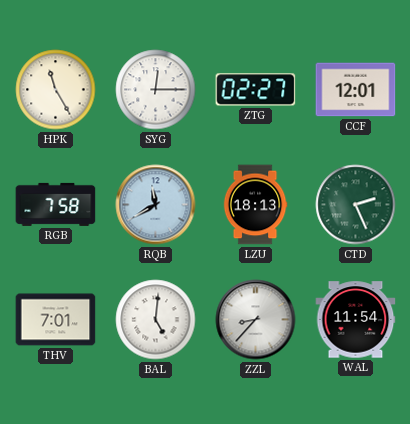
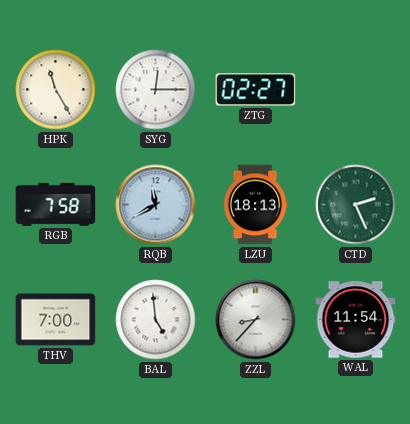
CCF: 12:01 -> none
THV: 7:01 -> 7:00
BAL: 5:01 -> 4:59
